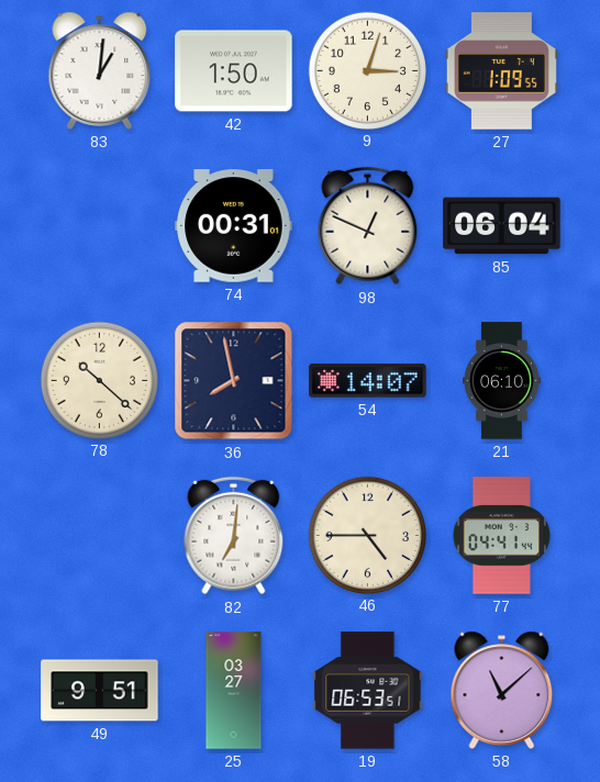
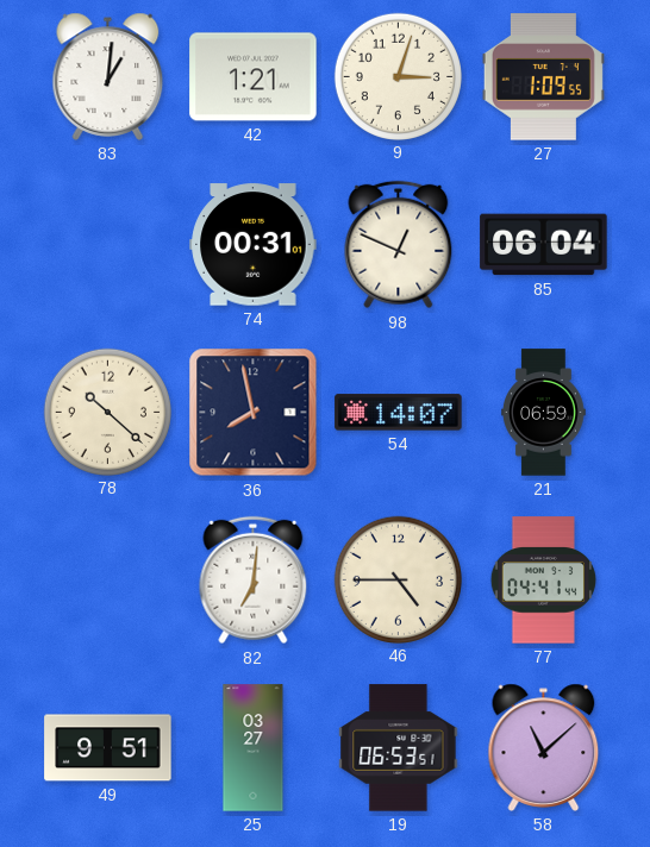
42: 1:50 -> 1:21
21: 06:10 -> 06:59
